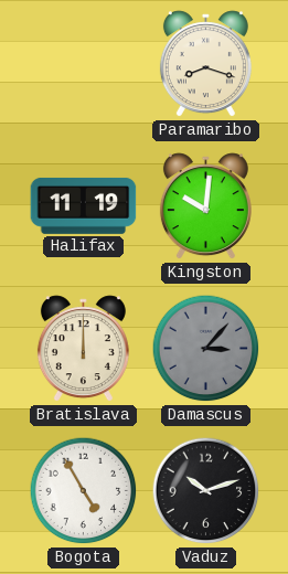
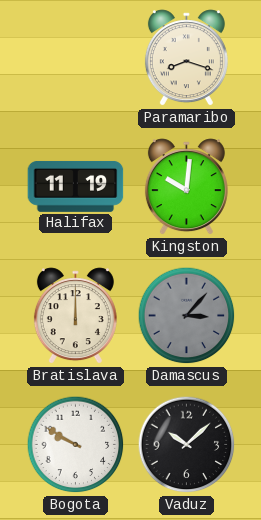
Bogota: 4:55 -> 9:50
Vaduz: 10:12 -> 10:08
